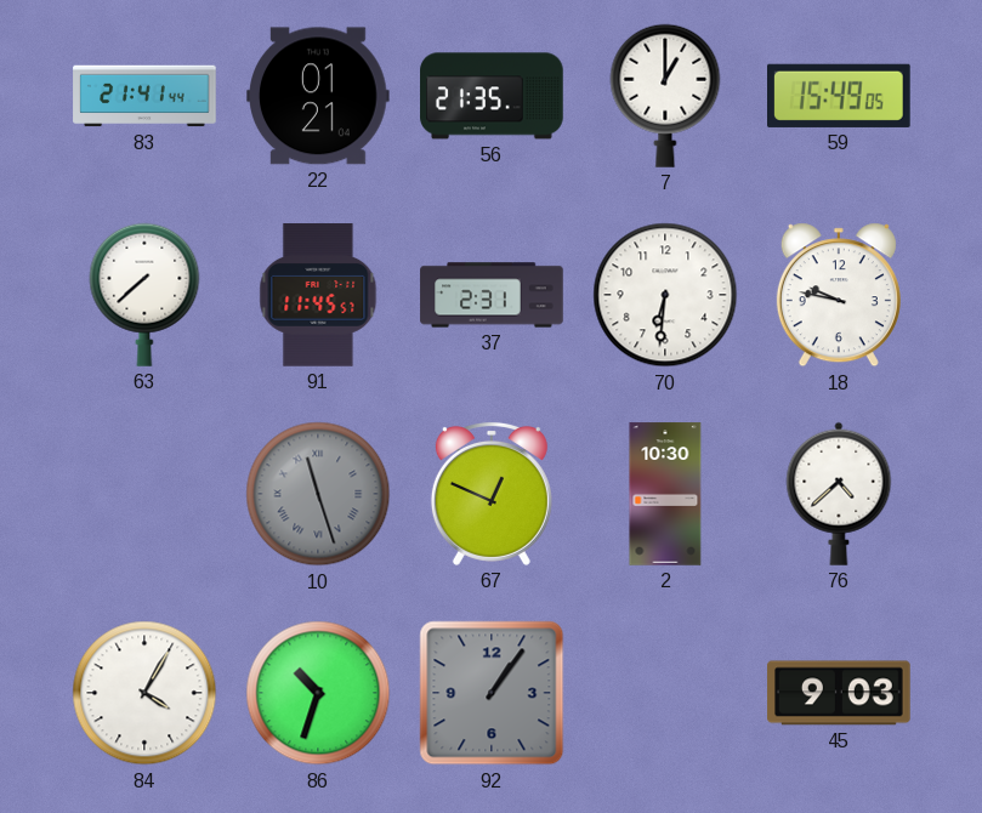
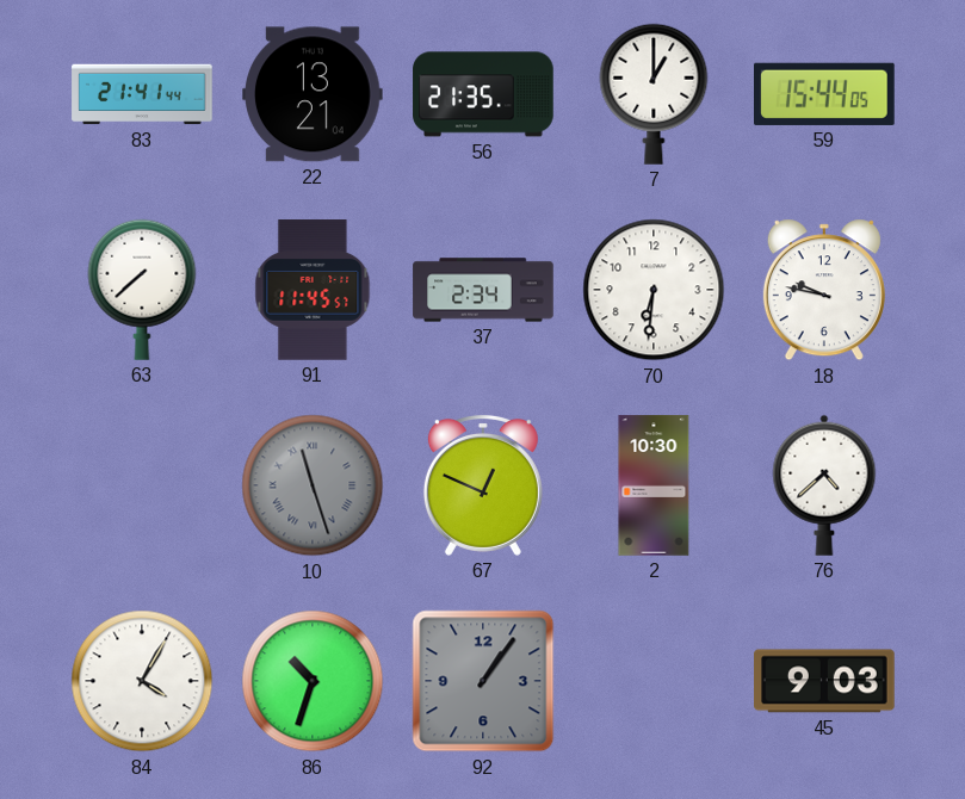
22: 01:21 -> 13:21
59: 15:49 -> 15:44
37: 2:31 -> 2:34
